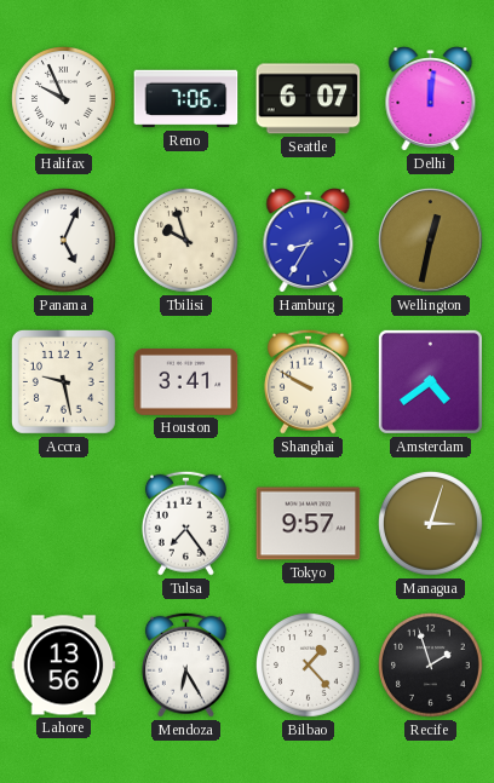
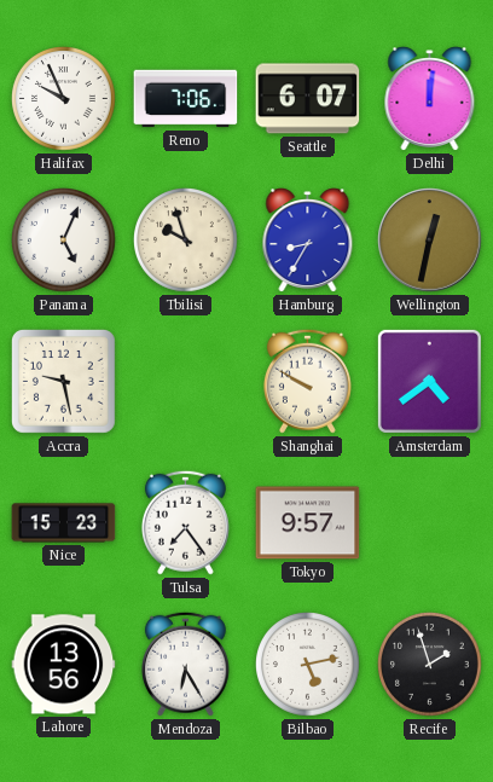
Houston: 3:41 -> none
Nice: none -> 15:23
Managua: 3:03 -> none
Bilbao: 1:23 -> 5:13
